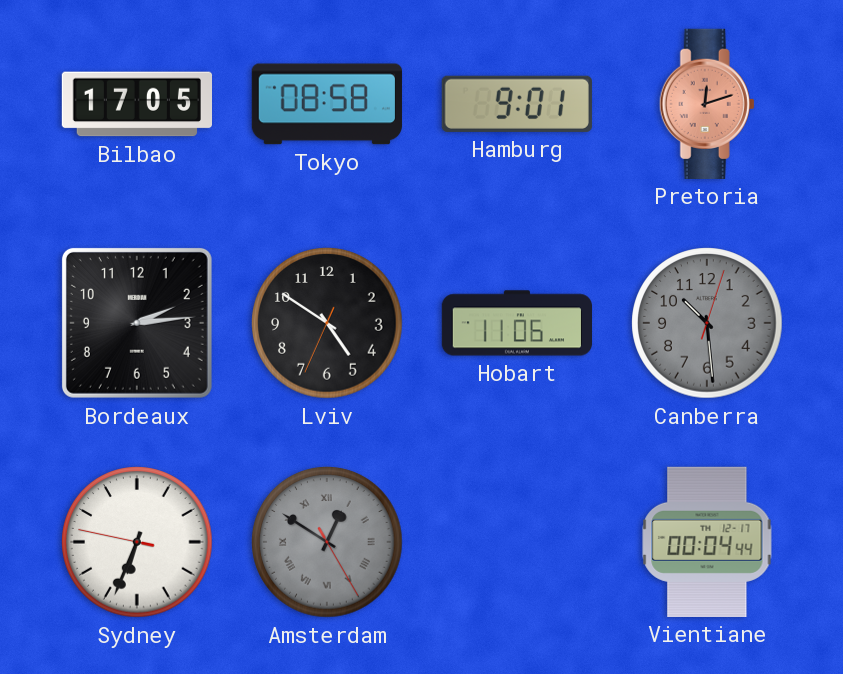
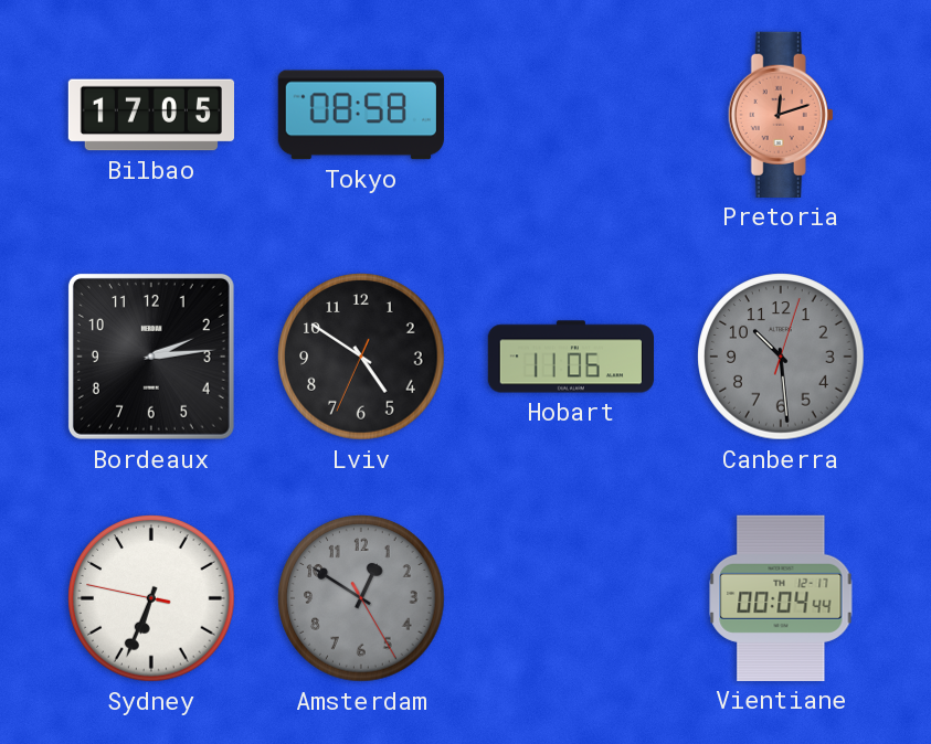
Hamburg: 9:01 -> none
Amsterdam numerals: Roman -> Arabic
